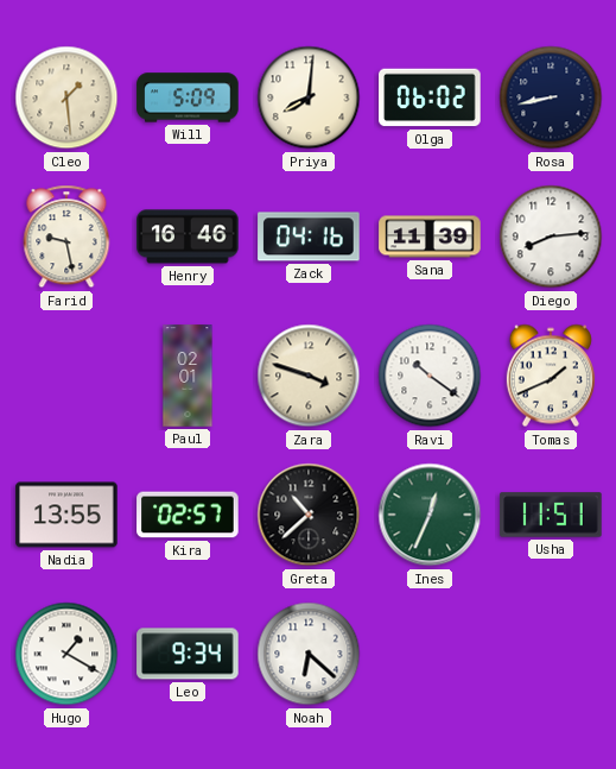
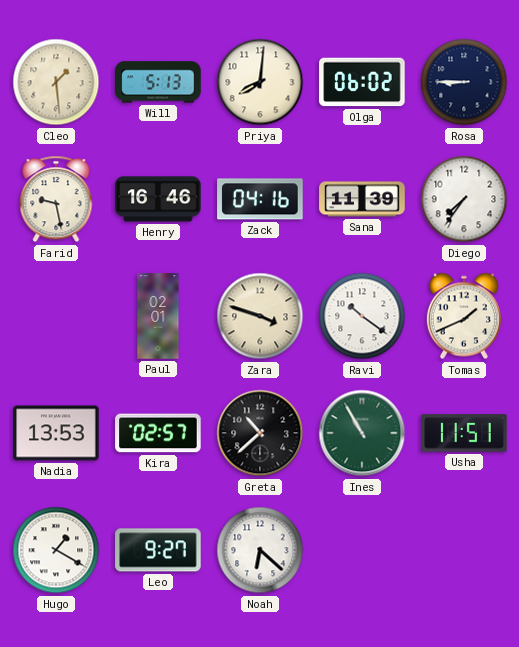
Will: 5:09 -> 5:13
Rosa: 8:43 -> 8:45
Diego: 8:14 -> 7:36
Nadia: 13:55 -> 13:53
Ines: 12:34 -> 10:55
Leo: 9:34 -> 9:27
